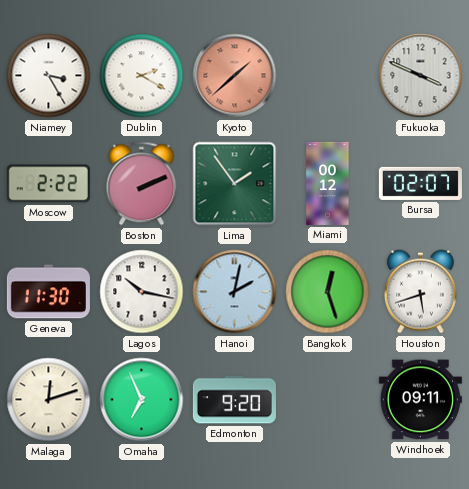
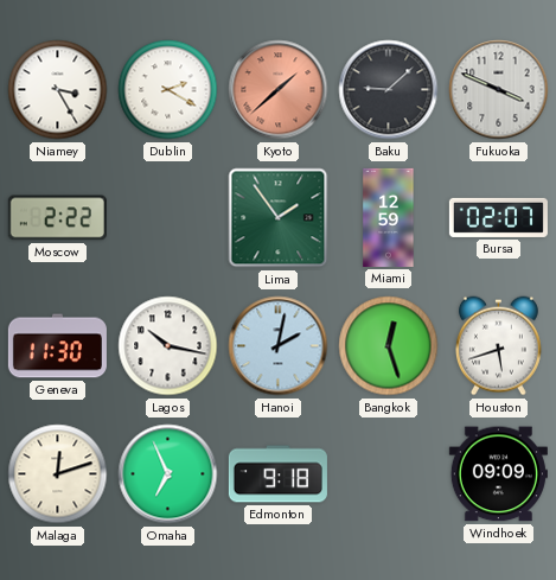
Baku: none -> 9:08
Boston: 2:11 -> none
Miami: 00:12 -> 12:59
Edmonton: 9:20 -> 9:18
Windhoek: 09:11 -> 09:09
